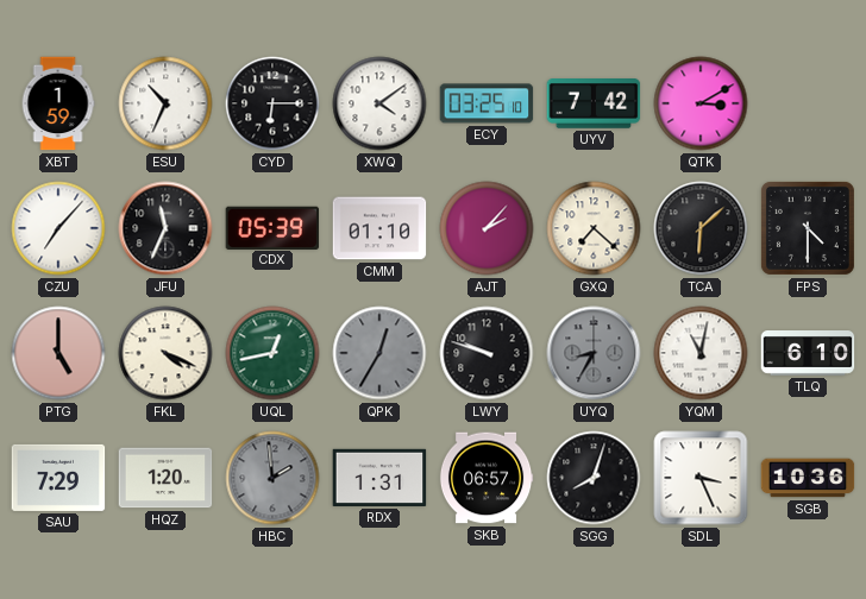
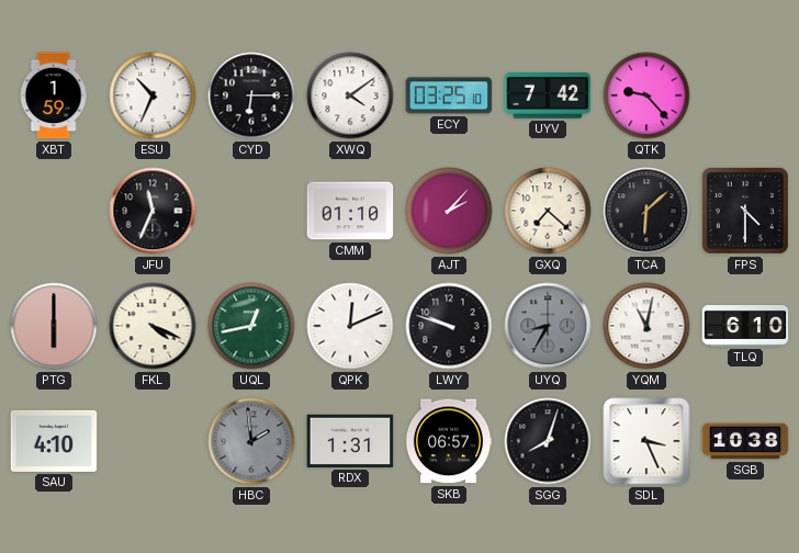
QTK: 3:10 -> 9:23
CZU: 7:07 -> none
CDX: 05:39 -> none
PTG: 5:00 -> 6:00
QPK: 12:35 -> 12:11
QPK dial: grey -> white
SAU: 7:29 -> 4:10
HQZ: 1:20 -> none
SGB: 10:36 -> 10:38
